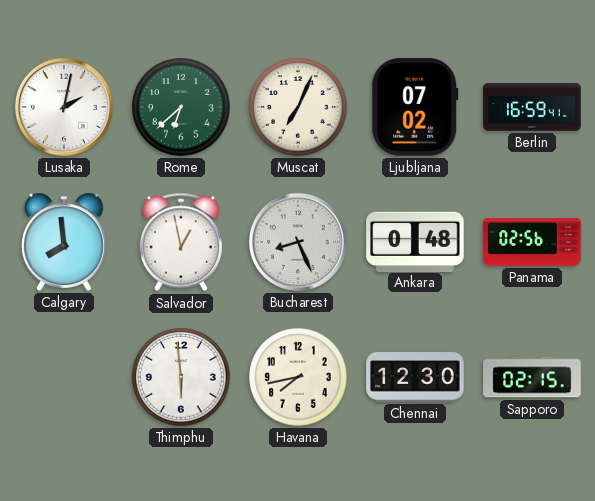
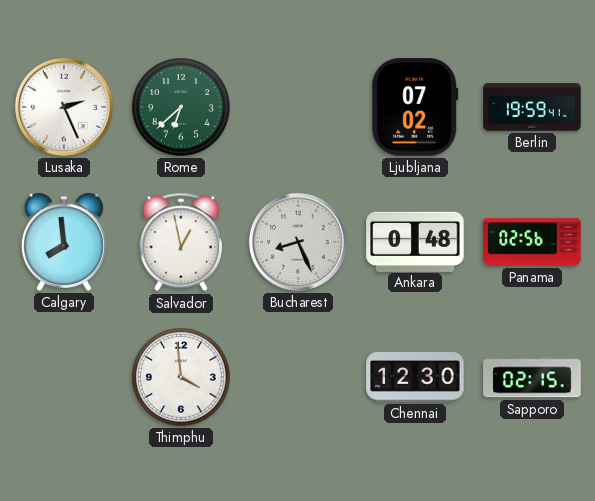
Lusaka: 2:02 -> 2:26
Muscat: 7:04 -> none
Berlin: 16:59 -> 19:59
Thimphu: 5:59 -> 3:59
Havana: 7:43 -> none
